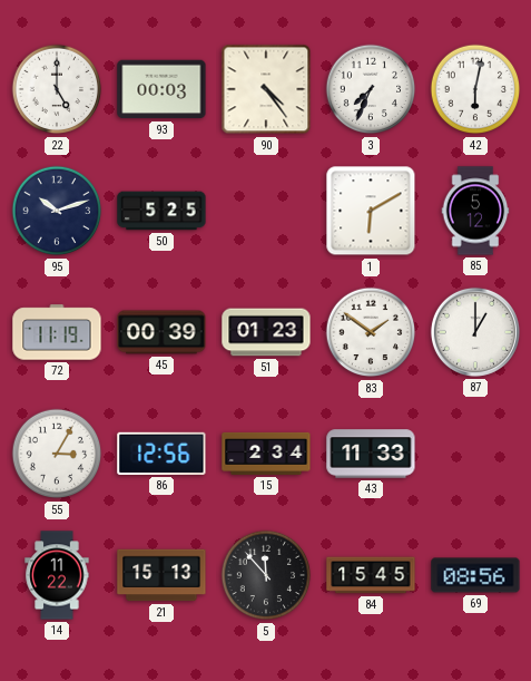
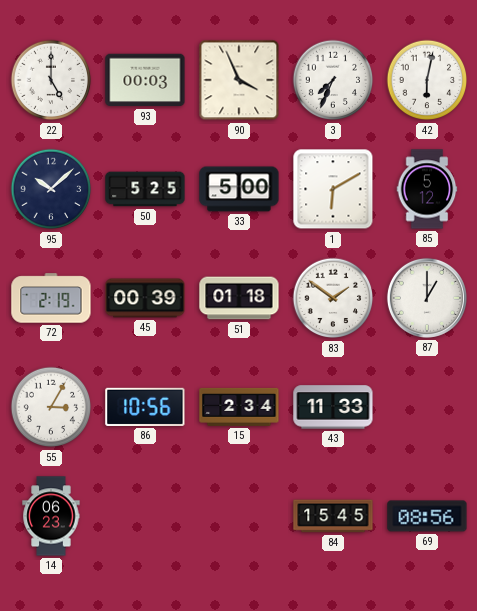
90: 4:24 -> 3:56
95: 10:12 -> 10:08
33: none -> 5:00
72: 11:19 -> 2:19
51: 01:23 -> 01:18
86: 12:56 -> 10:56
14: 11:22 -> 06:23
21: 15:13 -> none
5: 11:53 -> none
